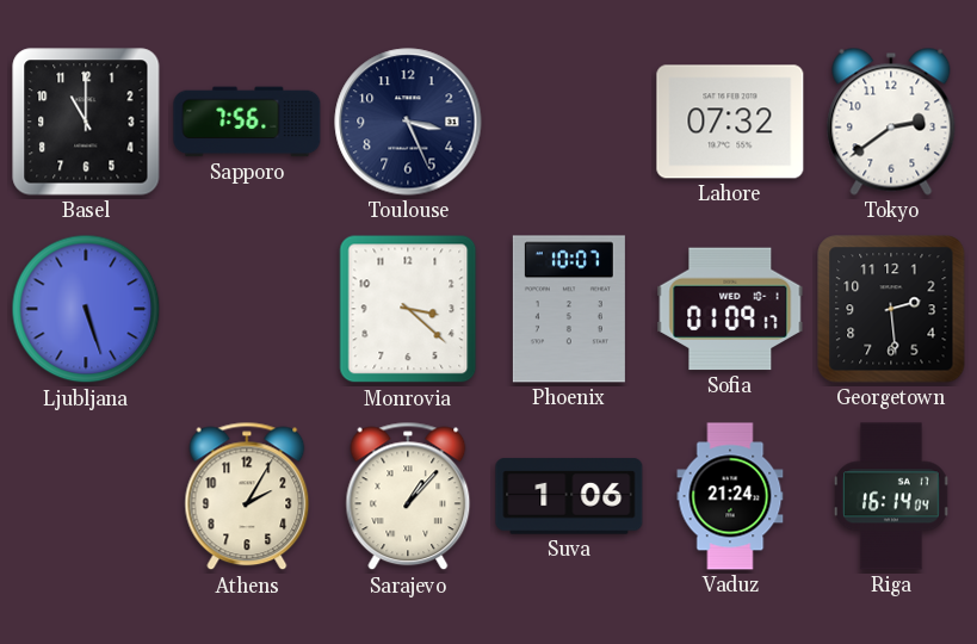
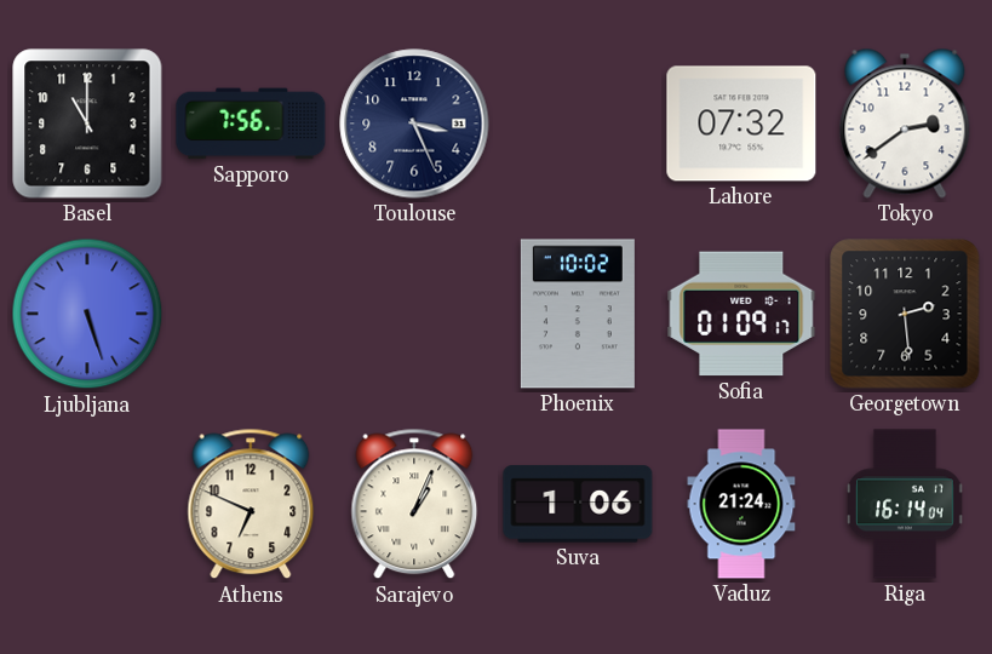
Monrovia: 3:22 -> none
Phoenix: 10:07 -> 10:02
Athens: 2:05 -> 6:49
Sarajevo: 1:07 -> 1:04
